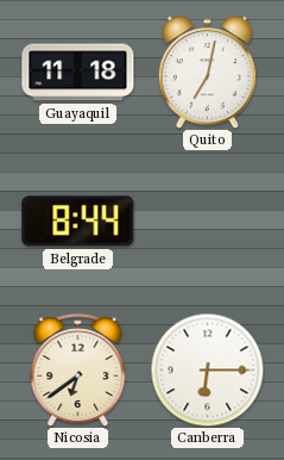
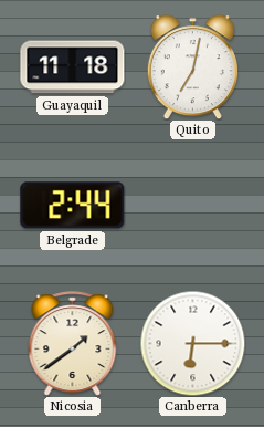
Belgrade: 8:44 -> 2:44
Nicosia: 6:39 -> 1:39
